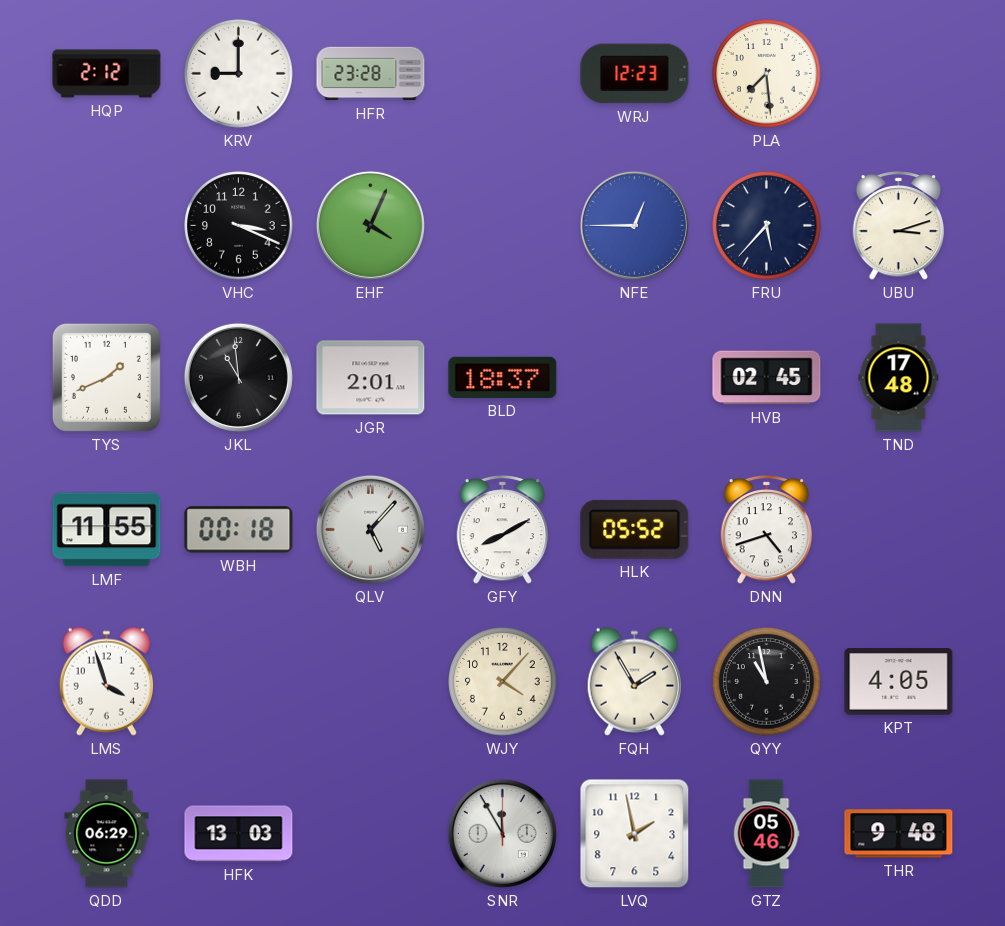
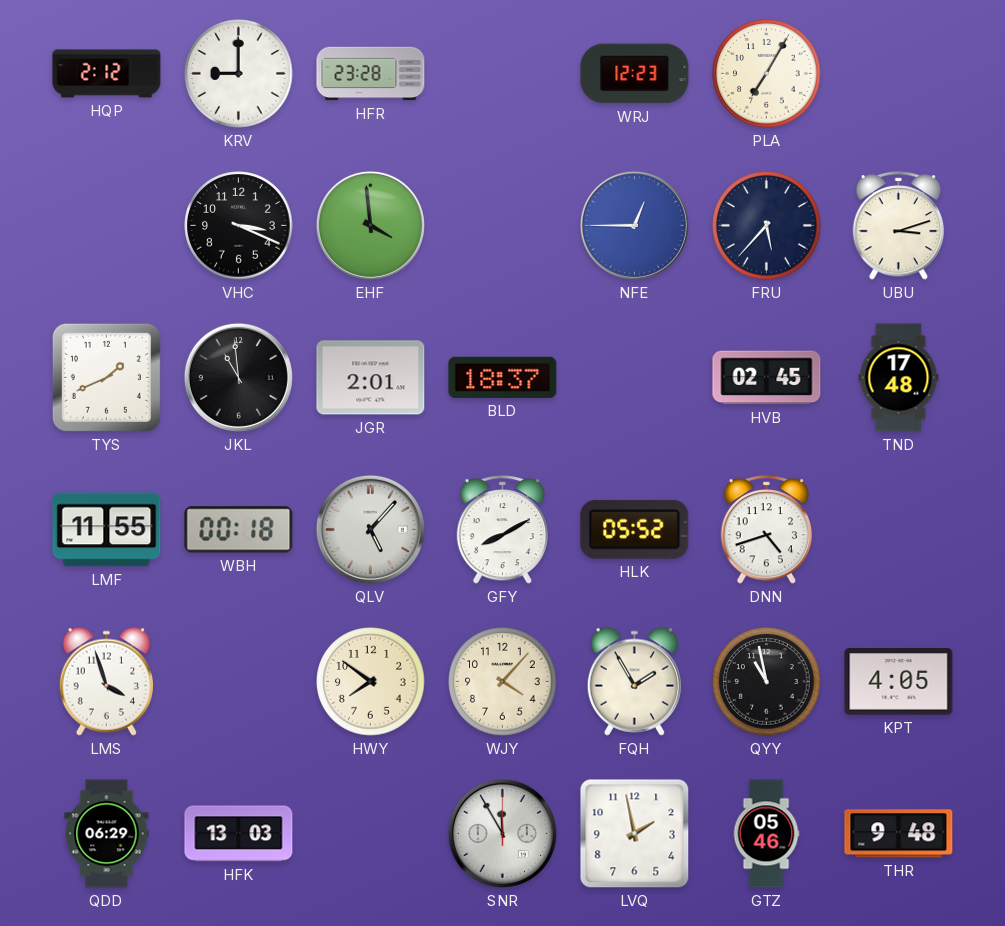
PLA: 7:29 -> 7:05
EHF: 4:04 -> 3:59
HWY: none -> 7:51
